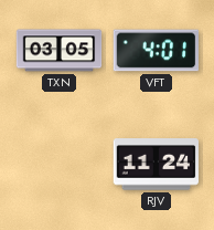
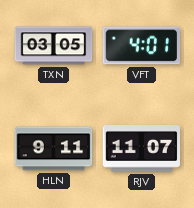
HLN: none -> 9:11
RJV: 11:24 -> 11:07
